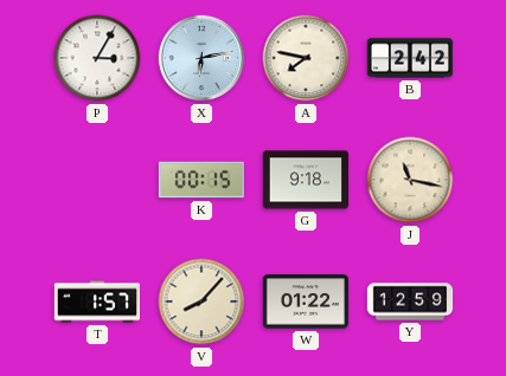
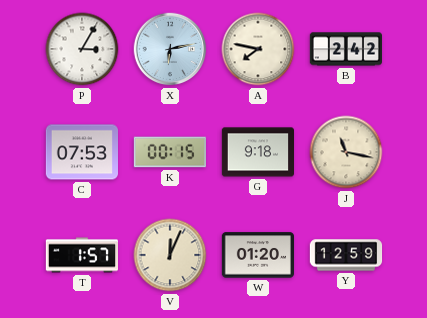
C: none -> 07:53
V: 8:07 -> 12:04
W: 01:22 -> 01:20
